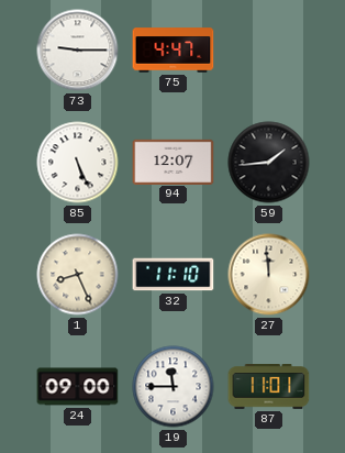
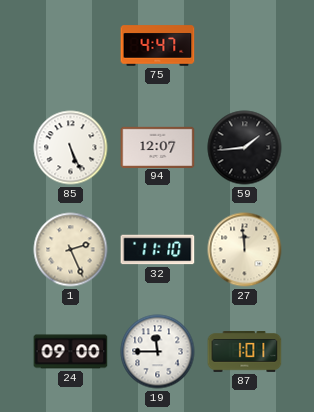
73: 9:15 -> none
1: 8:26 -> 2:26
87: 11:01 -> 1:01
